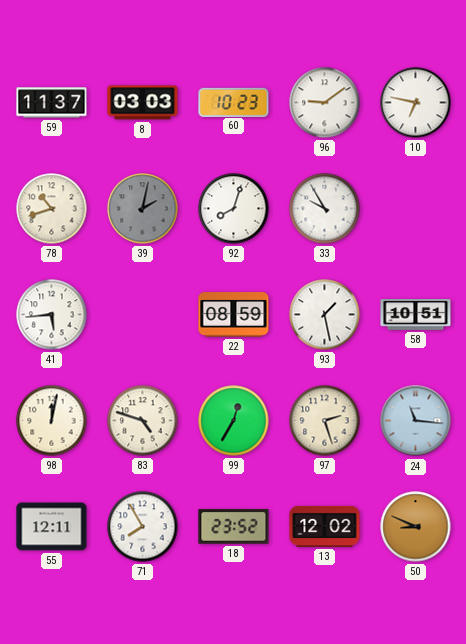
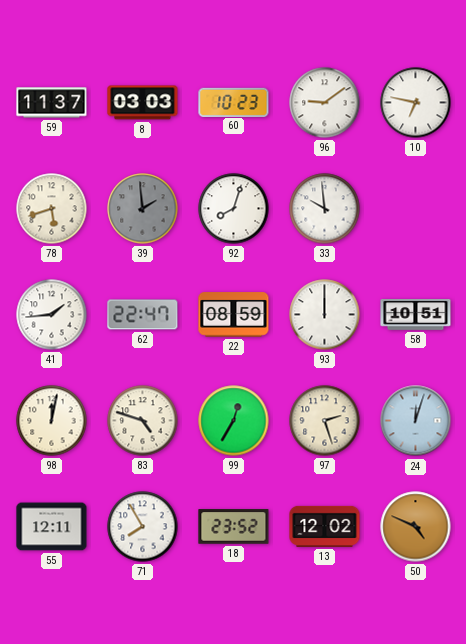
78: 10:42 -> 5:42
39: 2:02 -> 1:59
33: 9:55 -> 9:59
41: 5:44 -> 1:44
62: none -> 22:47
93: 1:28 -> 12:00
24: 11:16 -> 12:03
50: 8:49 -> 4:49
